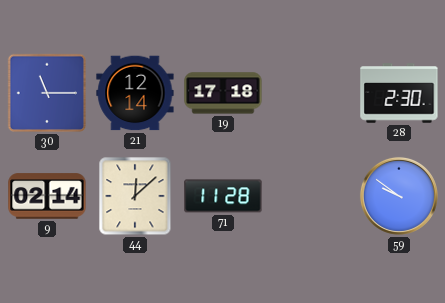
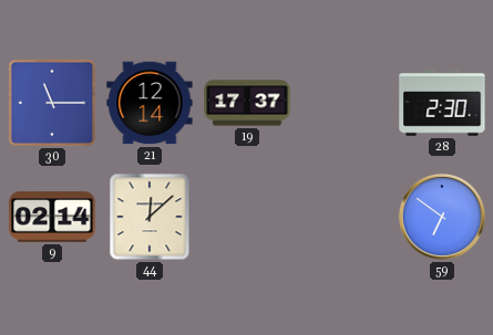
19: 17:18 -> 17:37
71: 11:28 -> none
59: 9:51 -> 6:51
